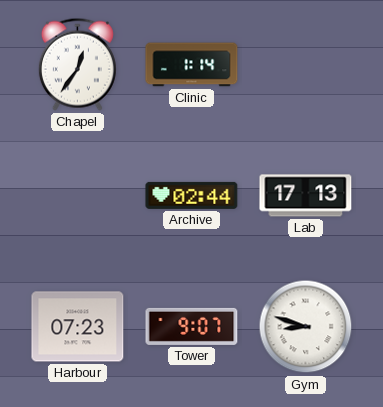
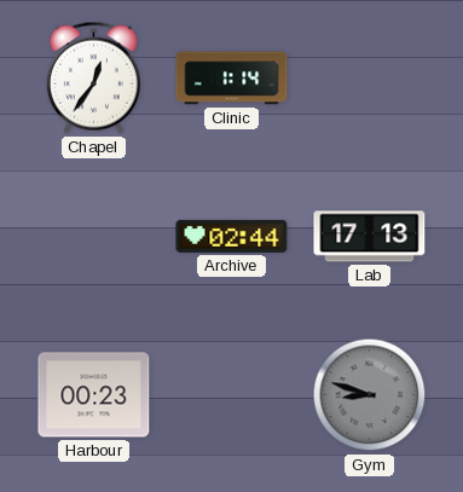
Harbour: 07:23 -> 00:23
Tower: 9:07 -> none
Gym dial: white -> grey
